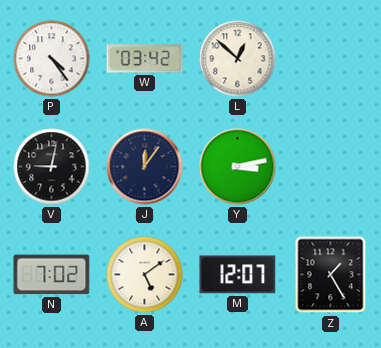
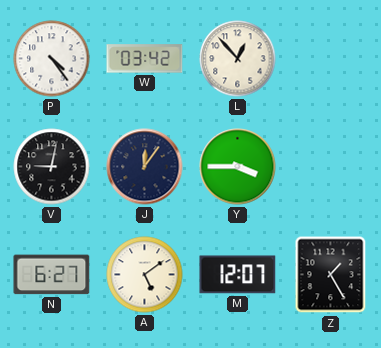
L: 12:52 -> 12:53
Y: 3:13 -> 3:45
N: 7:02 -> 6:27
